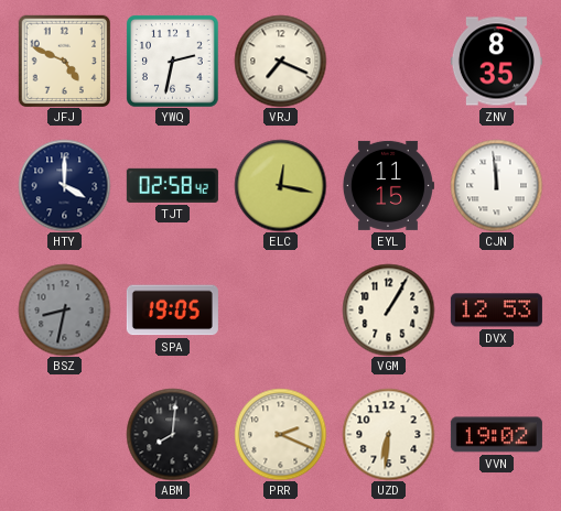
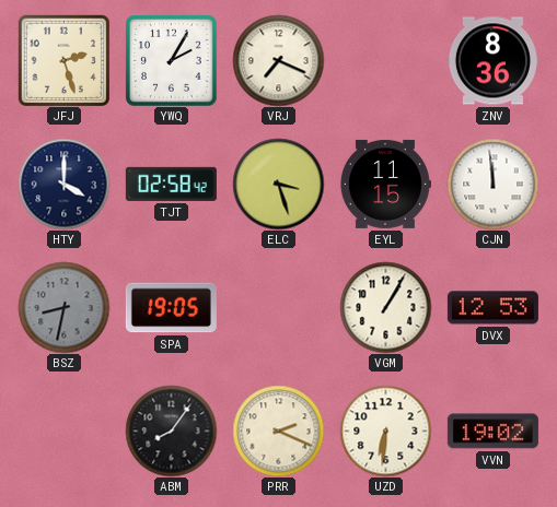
JFJ: 4:49 -> 2:27
YWQ: 2:32 -> 2:05
ZNV: 8:35 -> 8:36
ELC: 12:17 -> 3:27
ABM: 8:01 -> 8:06
